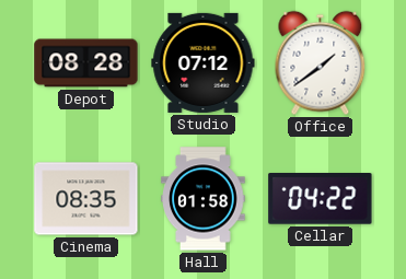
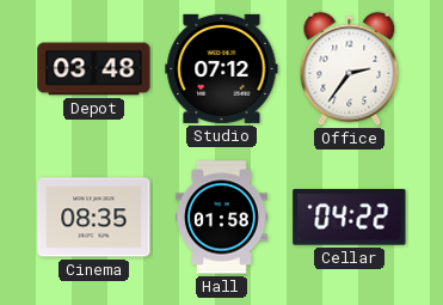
Depot: 08:28 -> 03:48
Office: 1:39 -> 2:36
